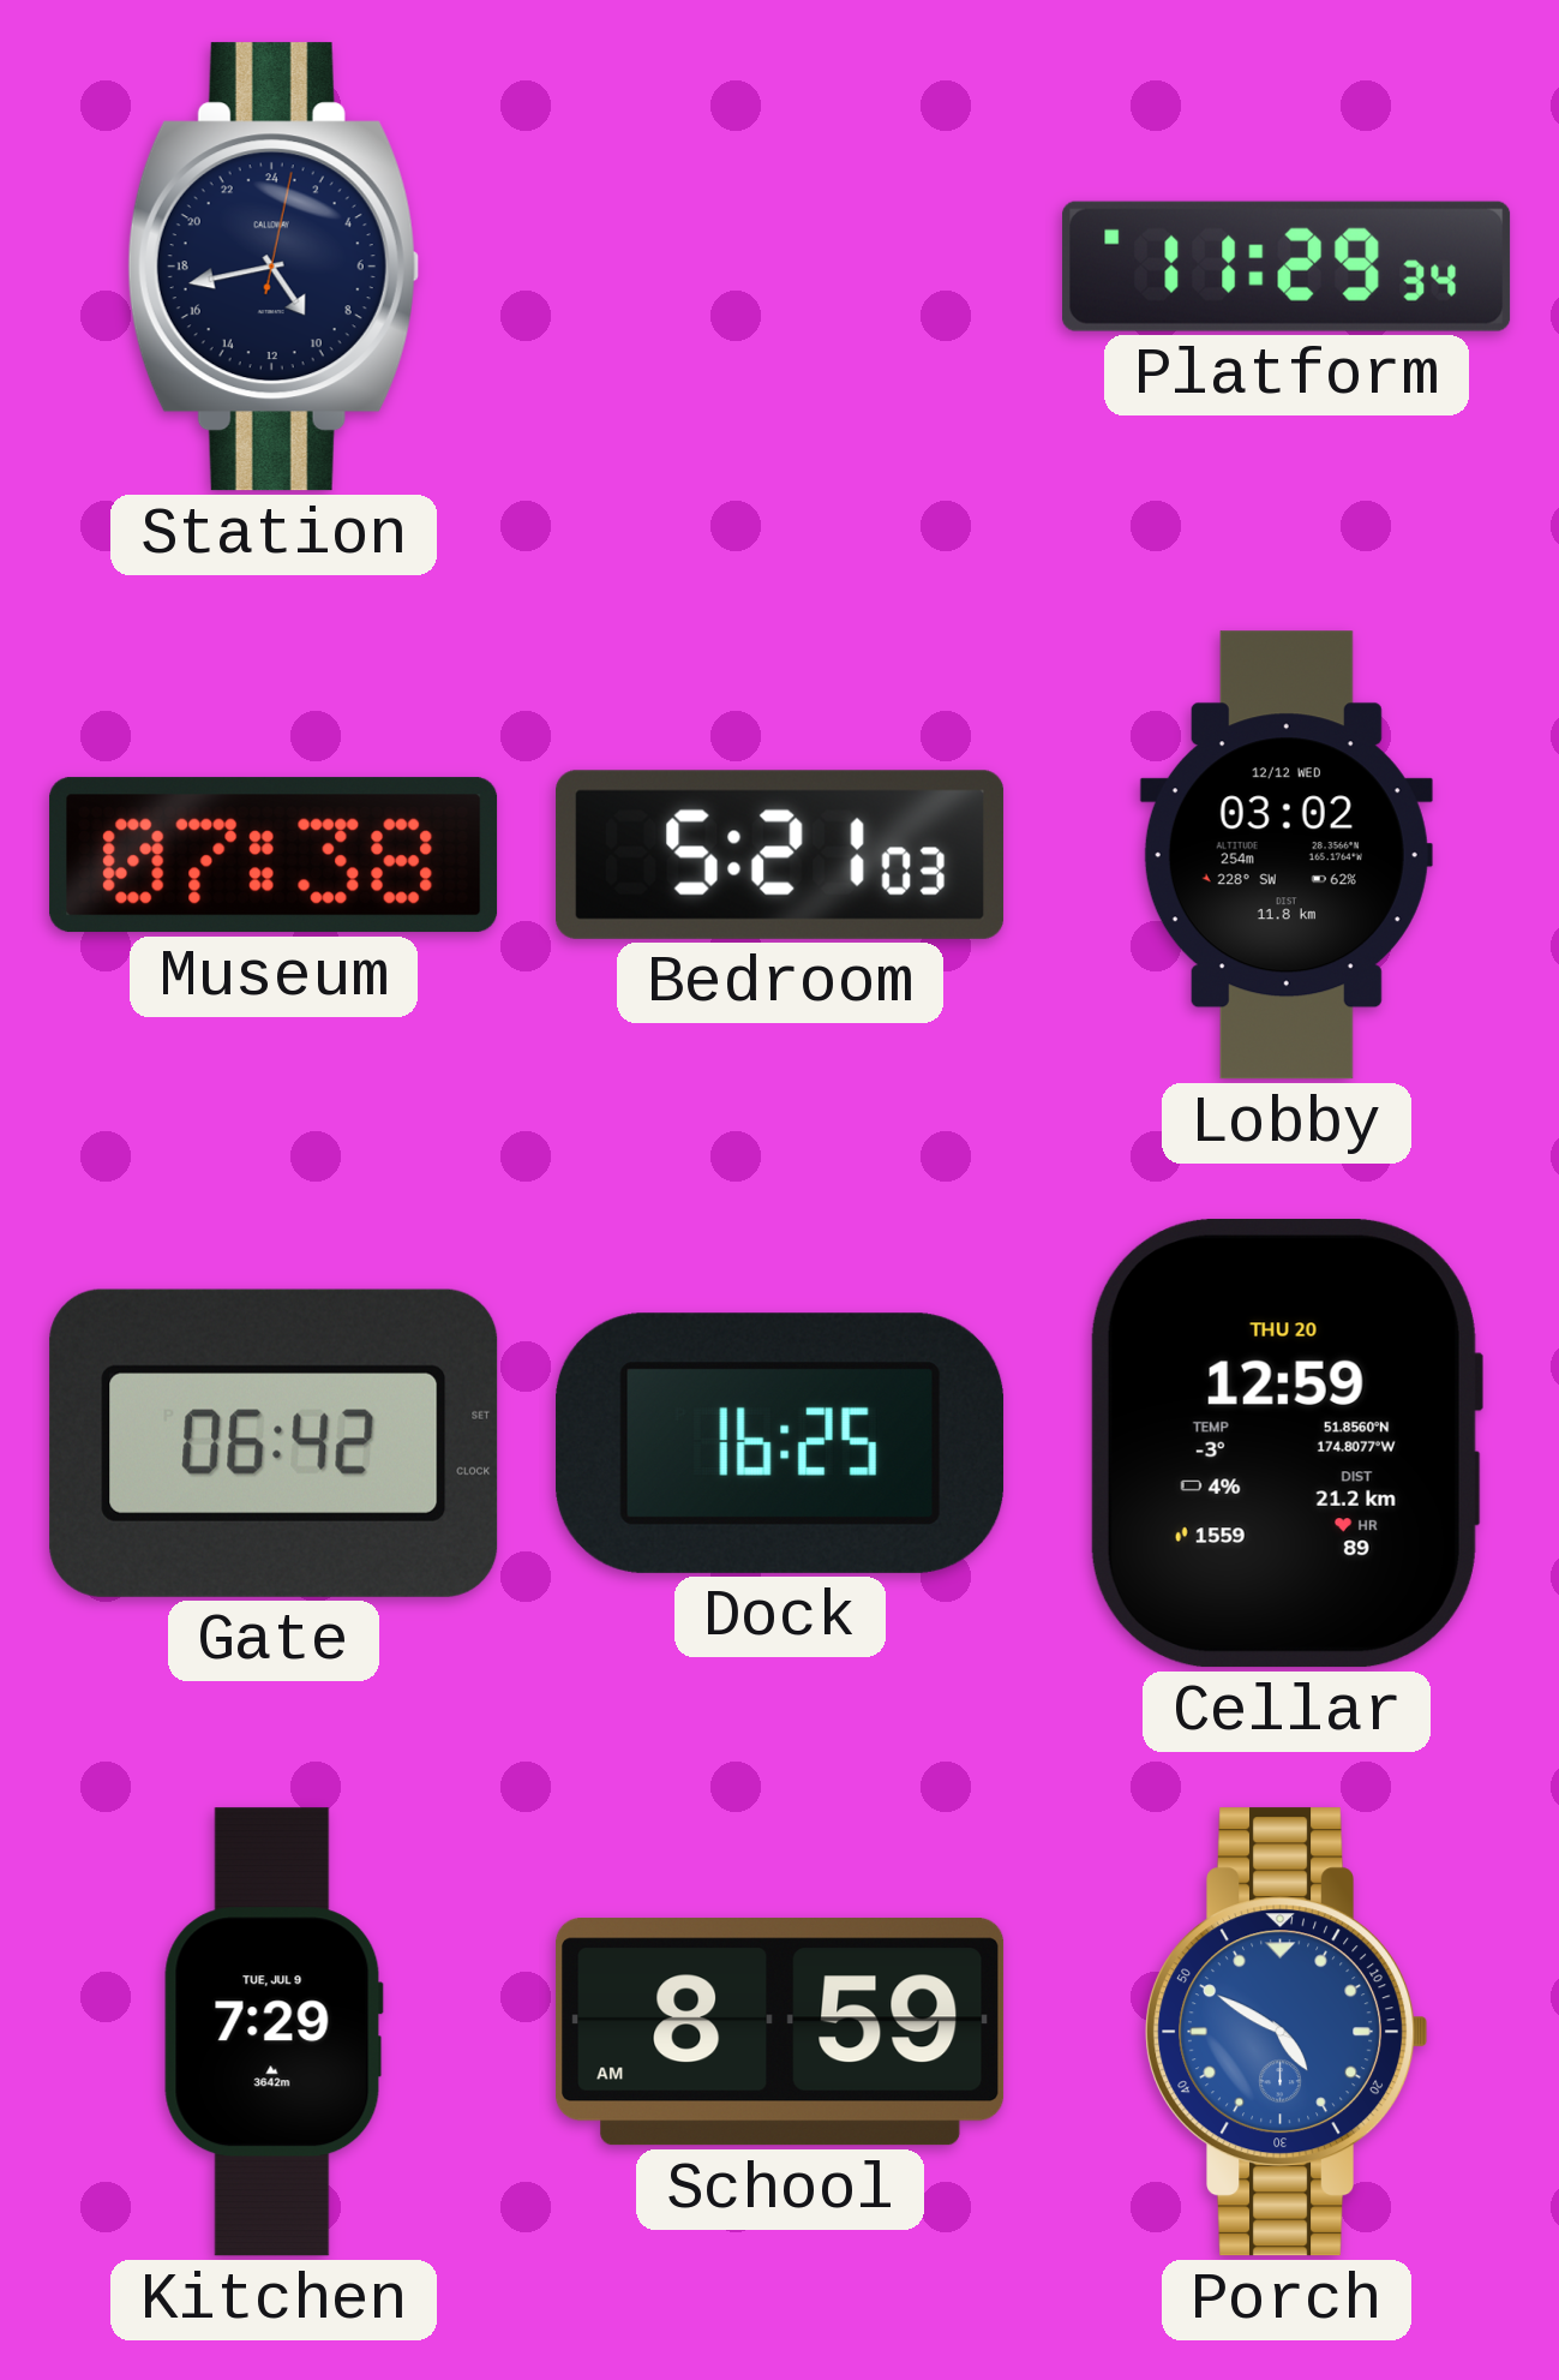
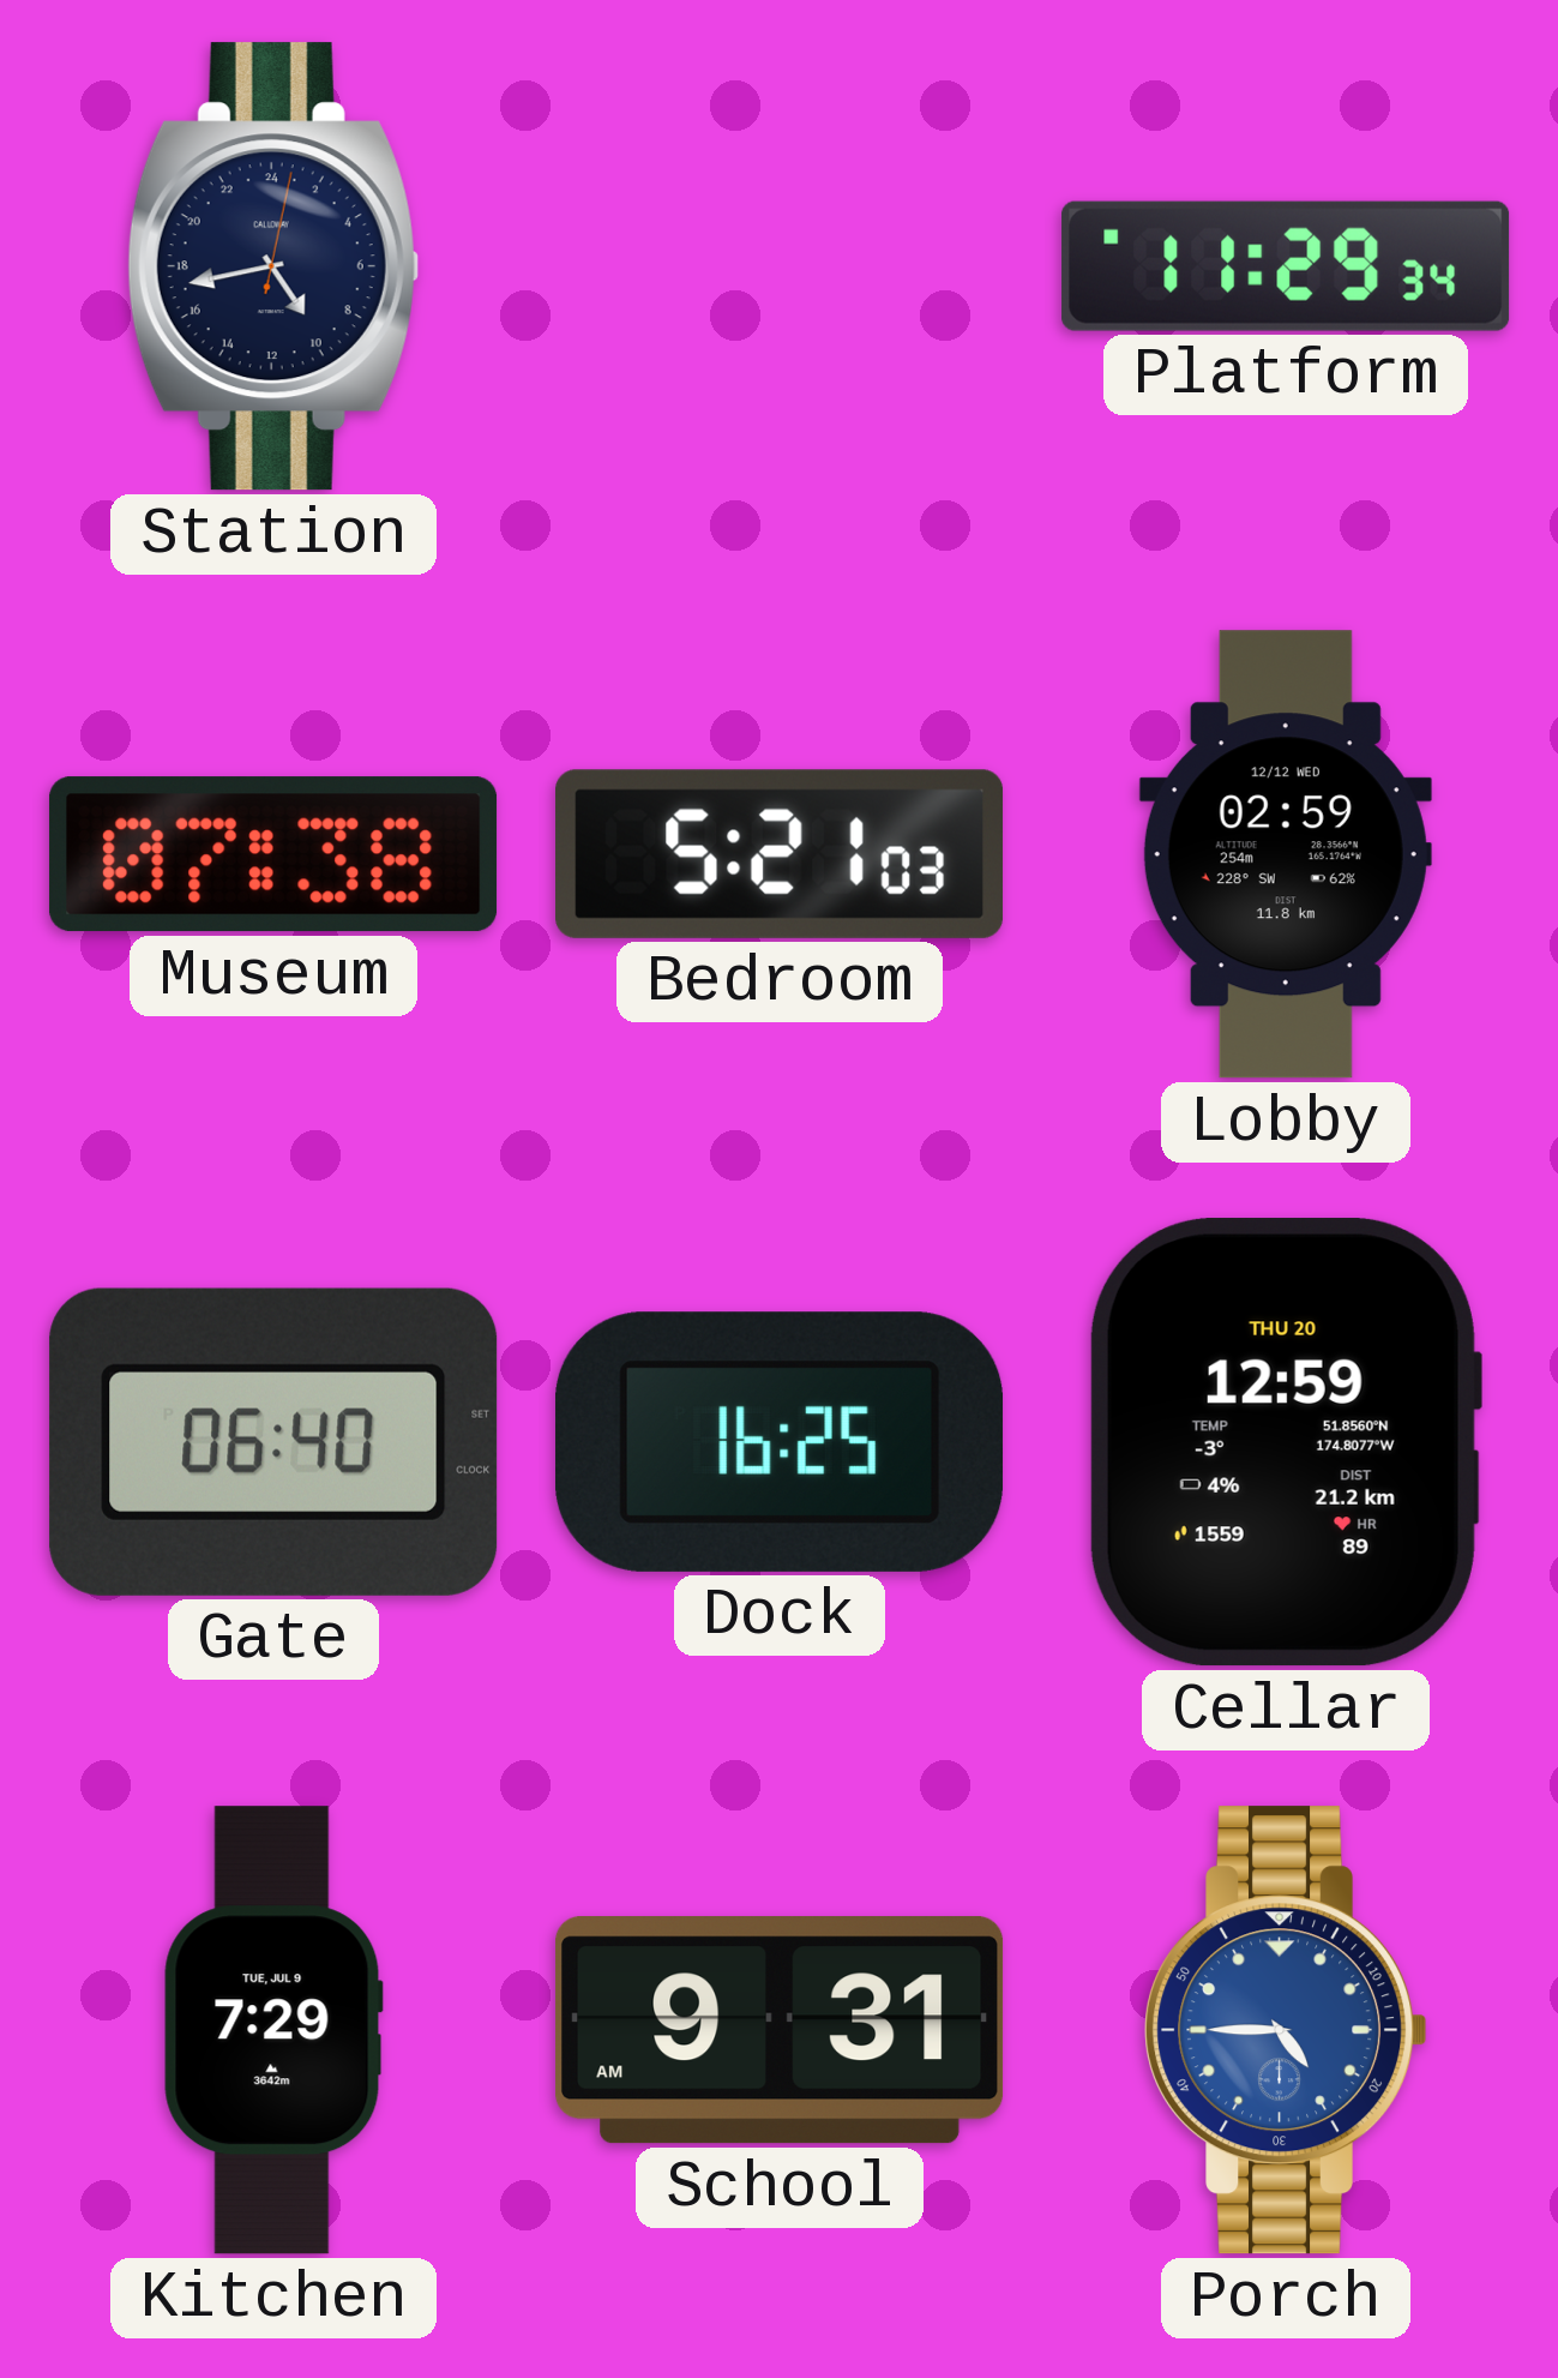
Lobby: 03:02 -> 02:59
Gate: 06:42 -> 06:40
School: 8:59 -> 9:31
Porch: 4:50 -> 4:45
